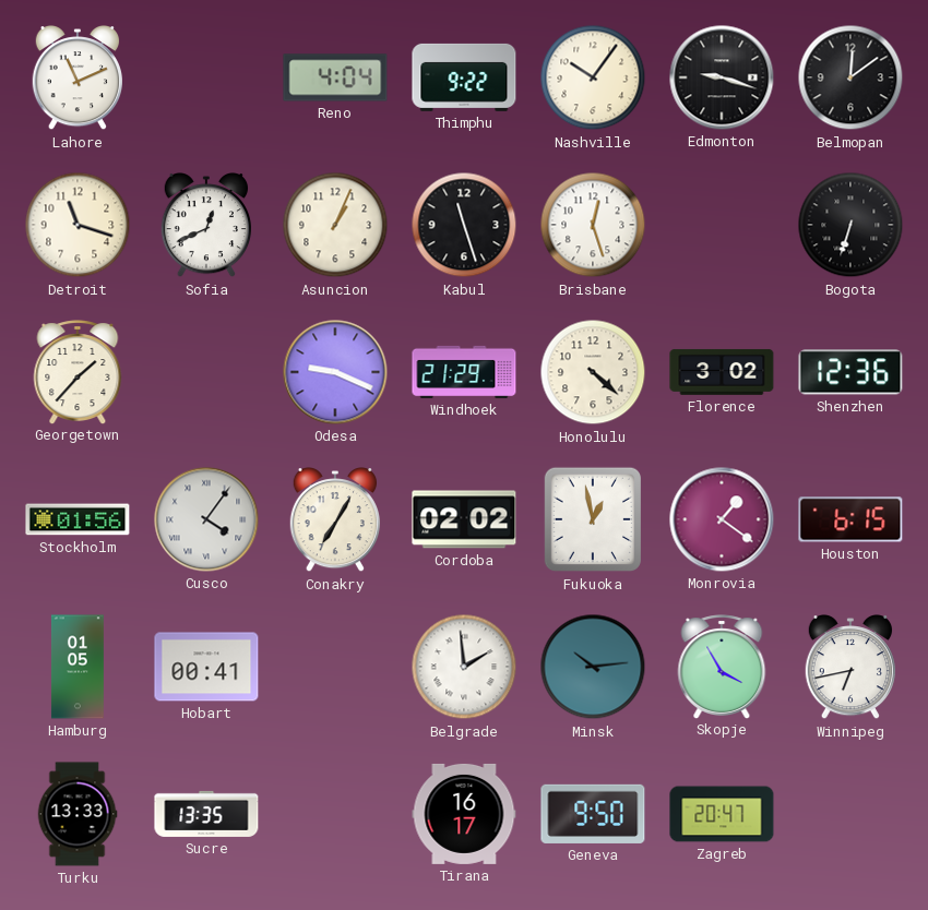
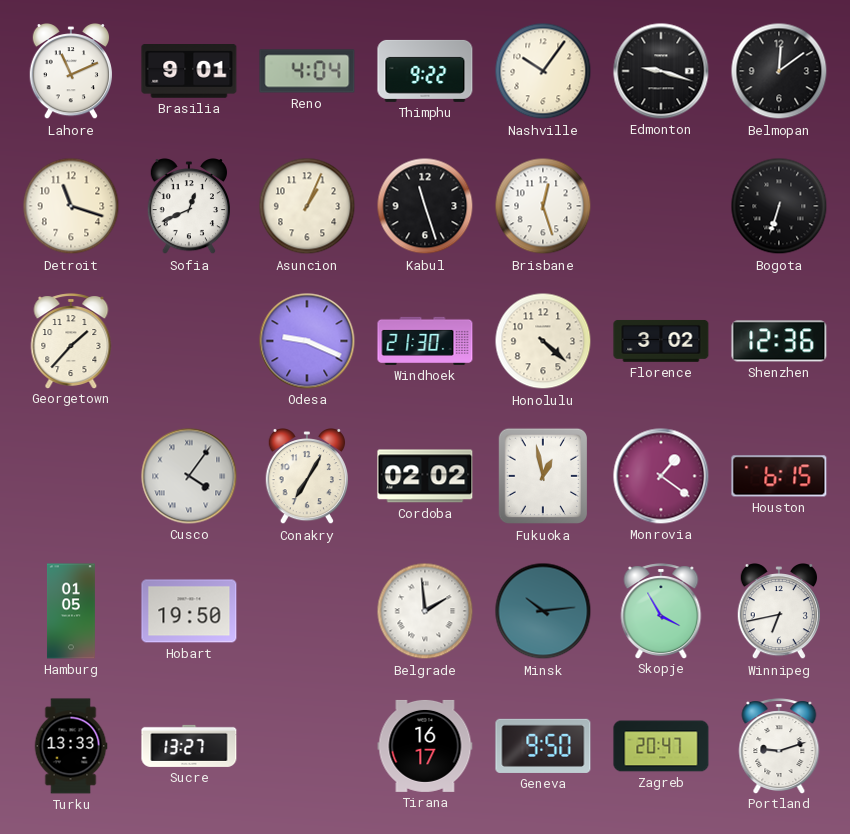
Brasilia: none -> 9:01
Windhoek: 21:29 -> 21:30
Stockholm: 01:56 -> none
Hobart: 00:41 -> 19:50
Sucre: 13:35 -> 13:27
Portland: none -> 9:12
